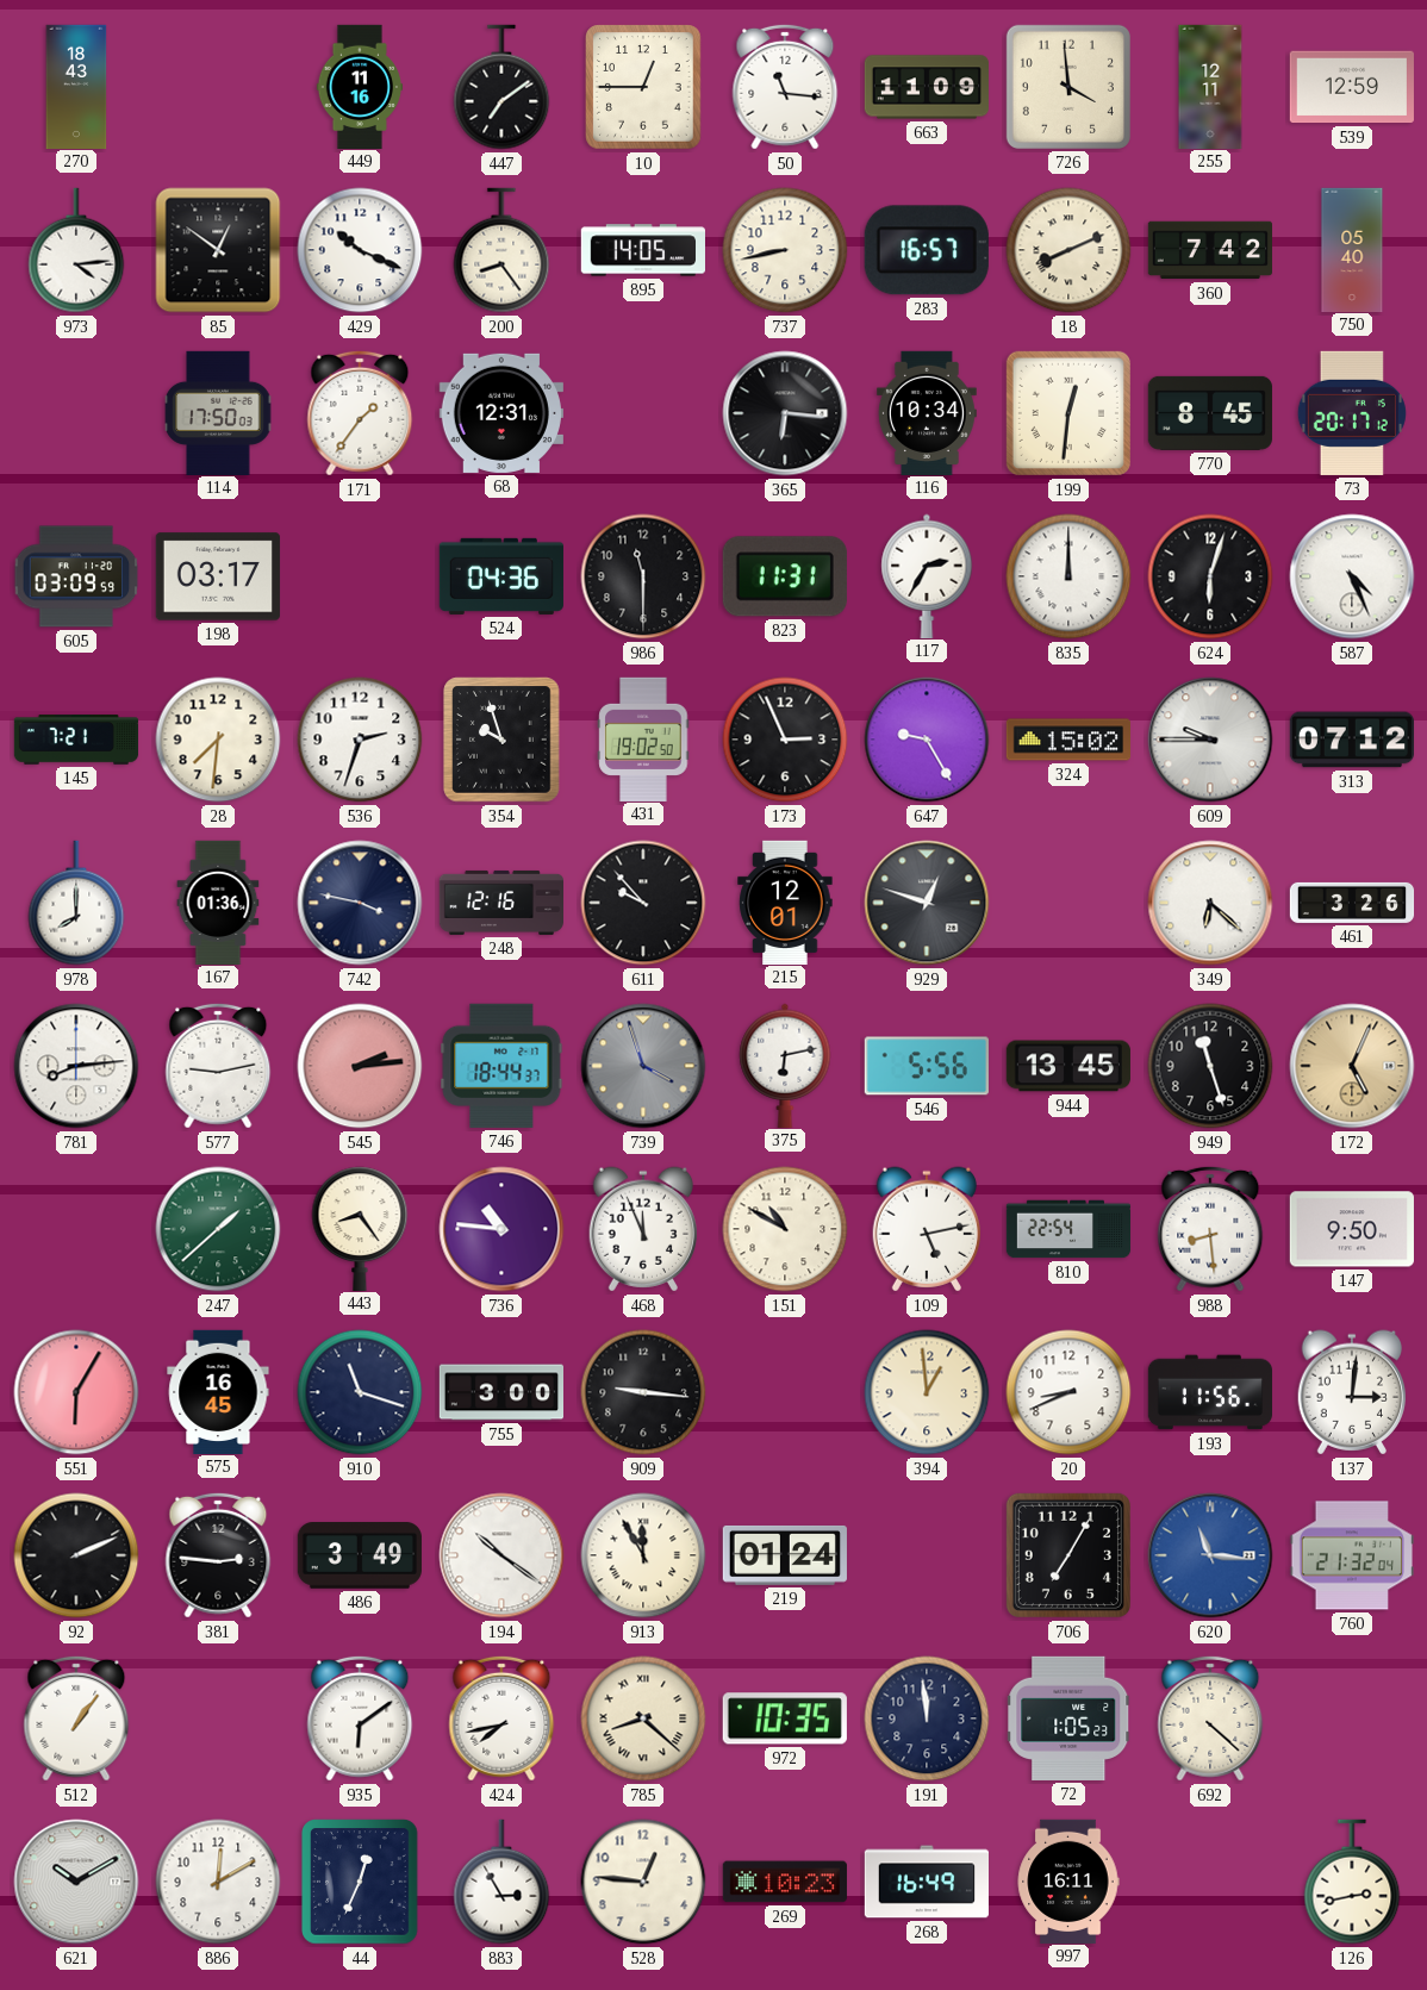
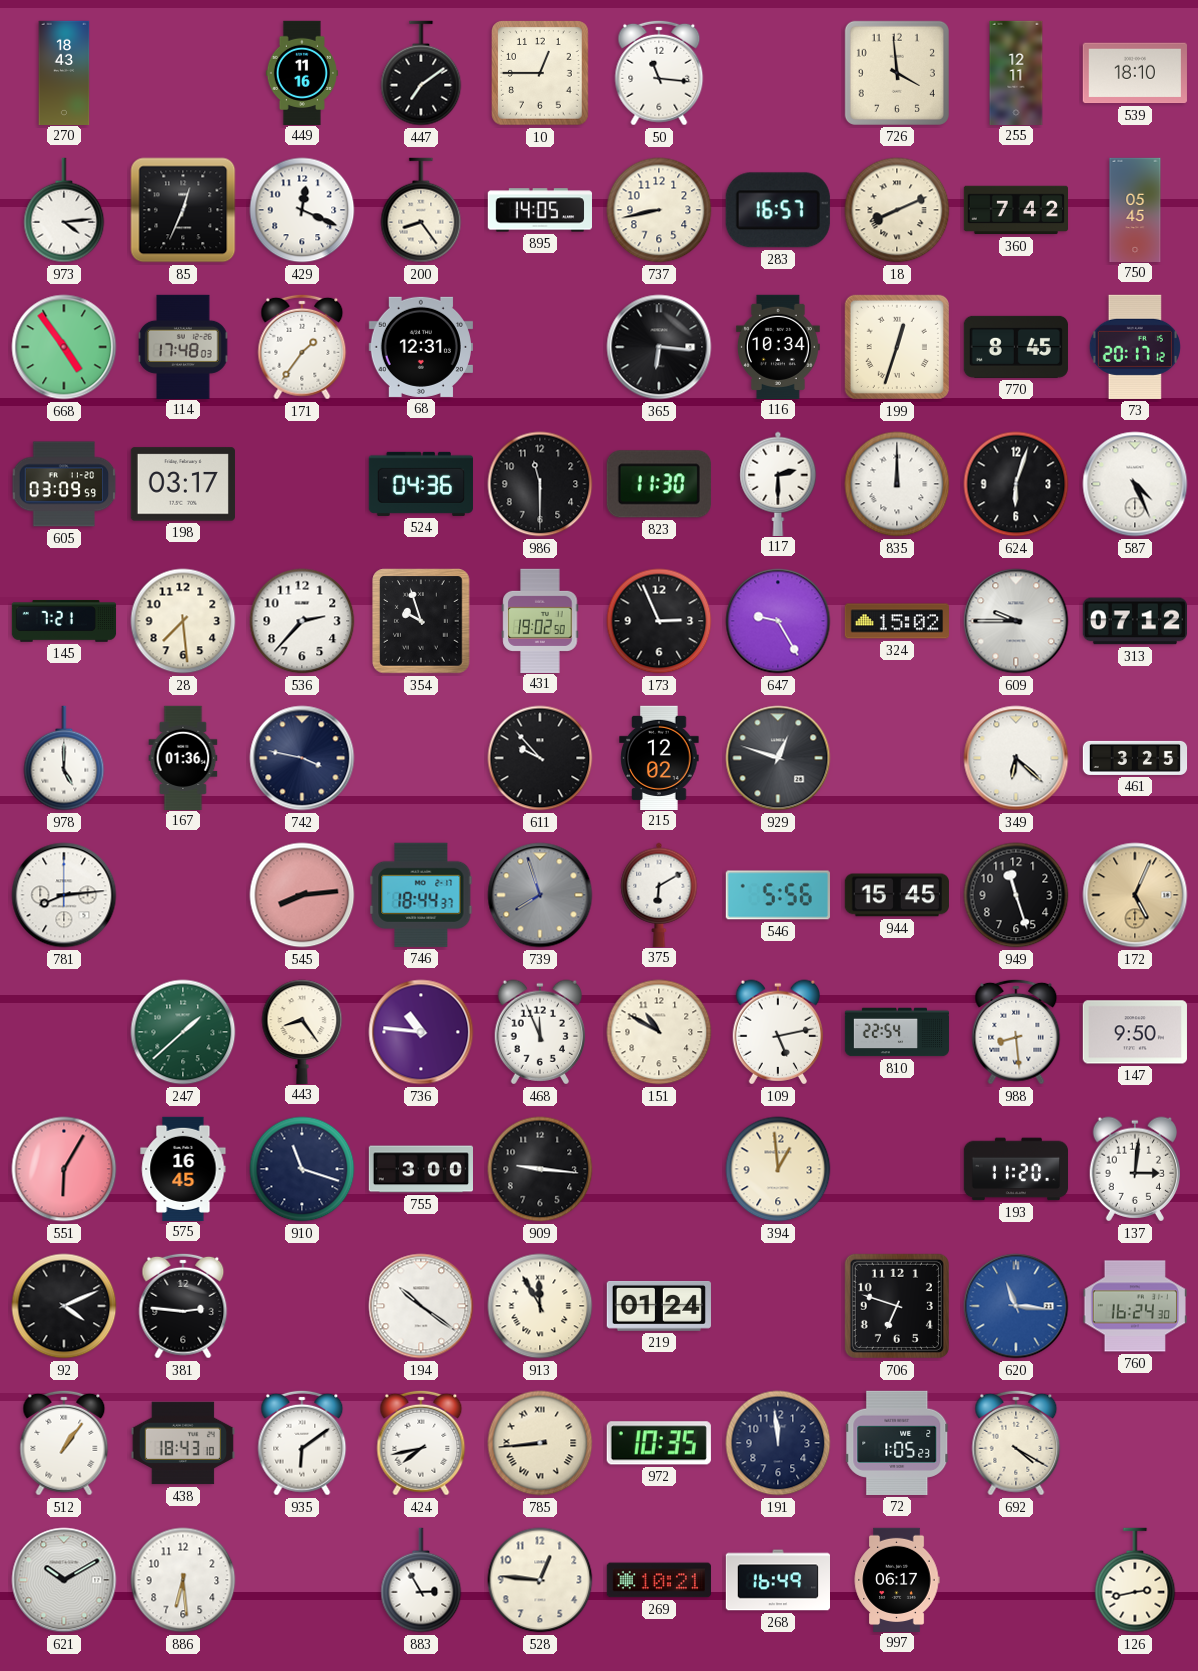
663: 11:09 -> none
539: 12:59 -> 18:10
85: 12:51 -> 12:34
429: 10:19 -> 12:19
750: 05:40 -> 05:45
668: none -> 4:54
114: 17:50 -> 17:48
199: 12:31 -> 12:33
823: 11:31 -> 11:30
117: 2:35 -> 2:30
28: 7:31 -> 7:29
536: 2:33 -> 2:37
978: 8:00 -> 5:00
248: 12:16 -> none
215: 12:01 -> 12:02
461: 3:26 -> 3:25
577: 9:13 -> none
545: 2:14 -> 8:14
739: 3:57 -> 7:57
375: 6:13 -> 6:10
944: 13:45 -> 15:45
20: 8:41 -> none
193: 11:56 -> 11:20
92: 2:11 -> 4:11
486: 3:49 -> none
706: 7:05 -> 6:48
760: 21:32 -> 16:24
438: none -> 18:43
785: 8:22 -> 8:44
692: 4:22 -> 4:20
886: 12:10 -> 6:29
44: 12:34 -> none
269: 10:23 -> 10:21
997: 16:11 -> 06:17
